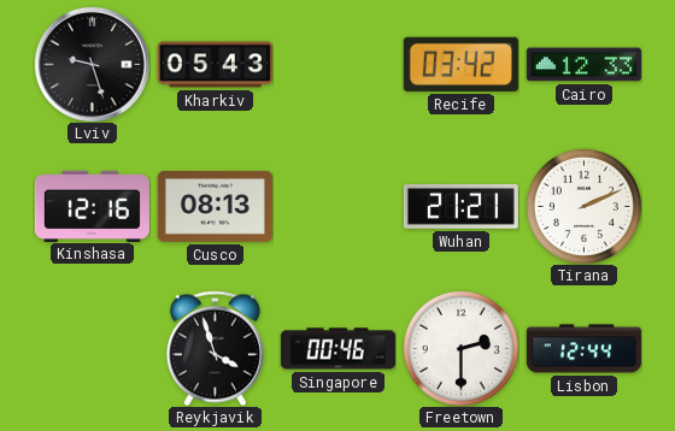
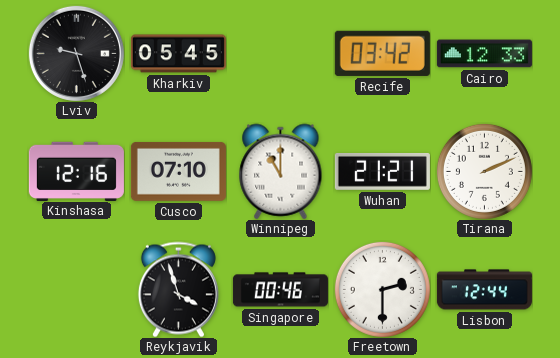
Kharkiv: 05:43 -> 05:45
Cusco: 08:13 -> 07:10
Winnipeg: none -> 11:00
